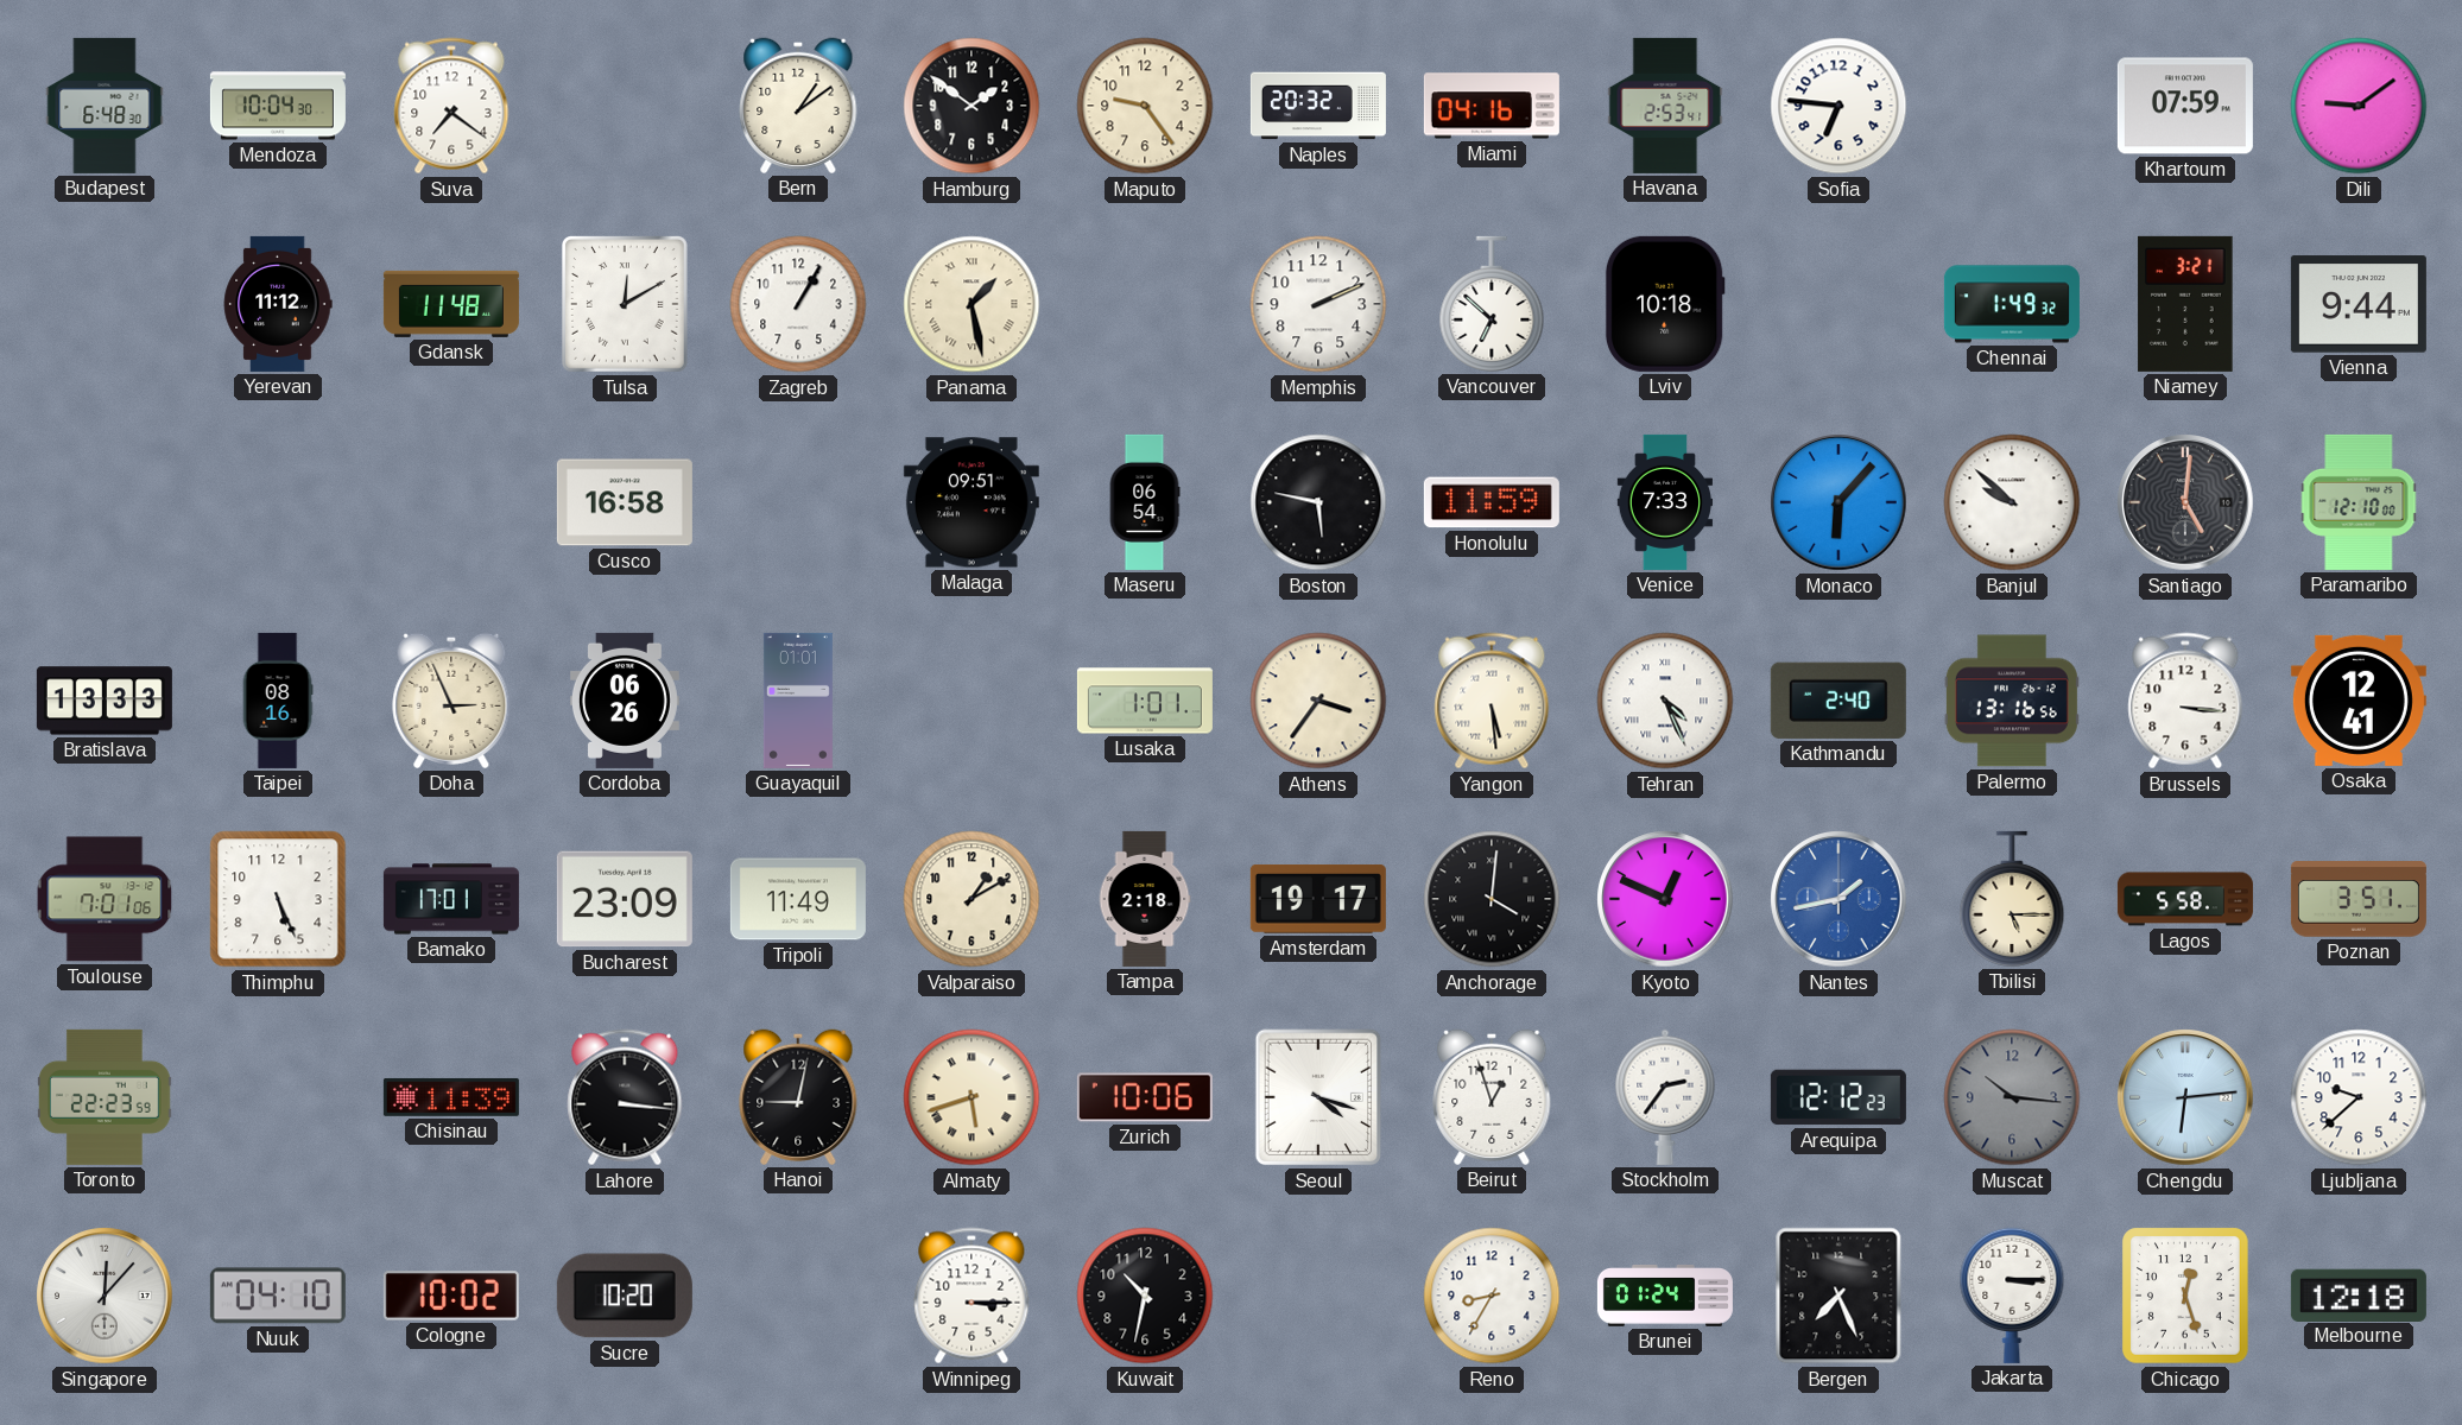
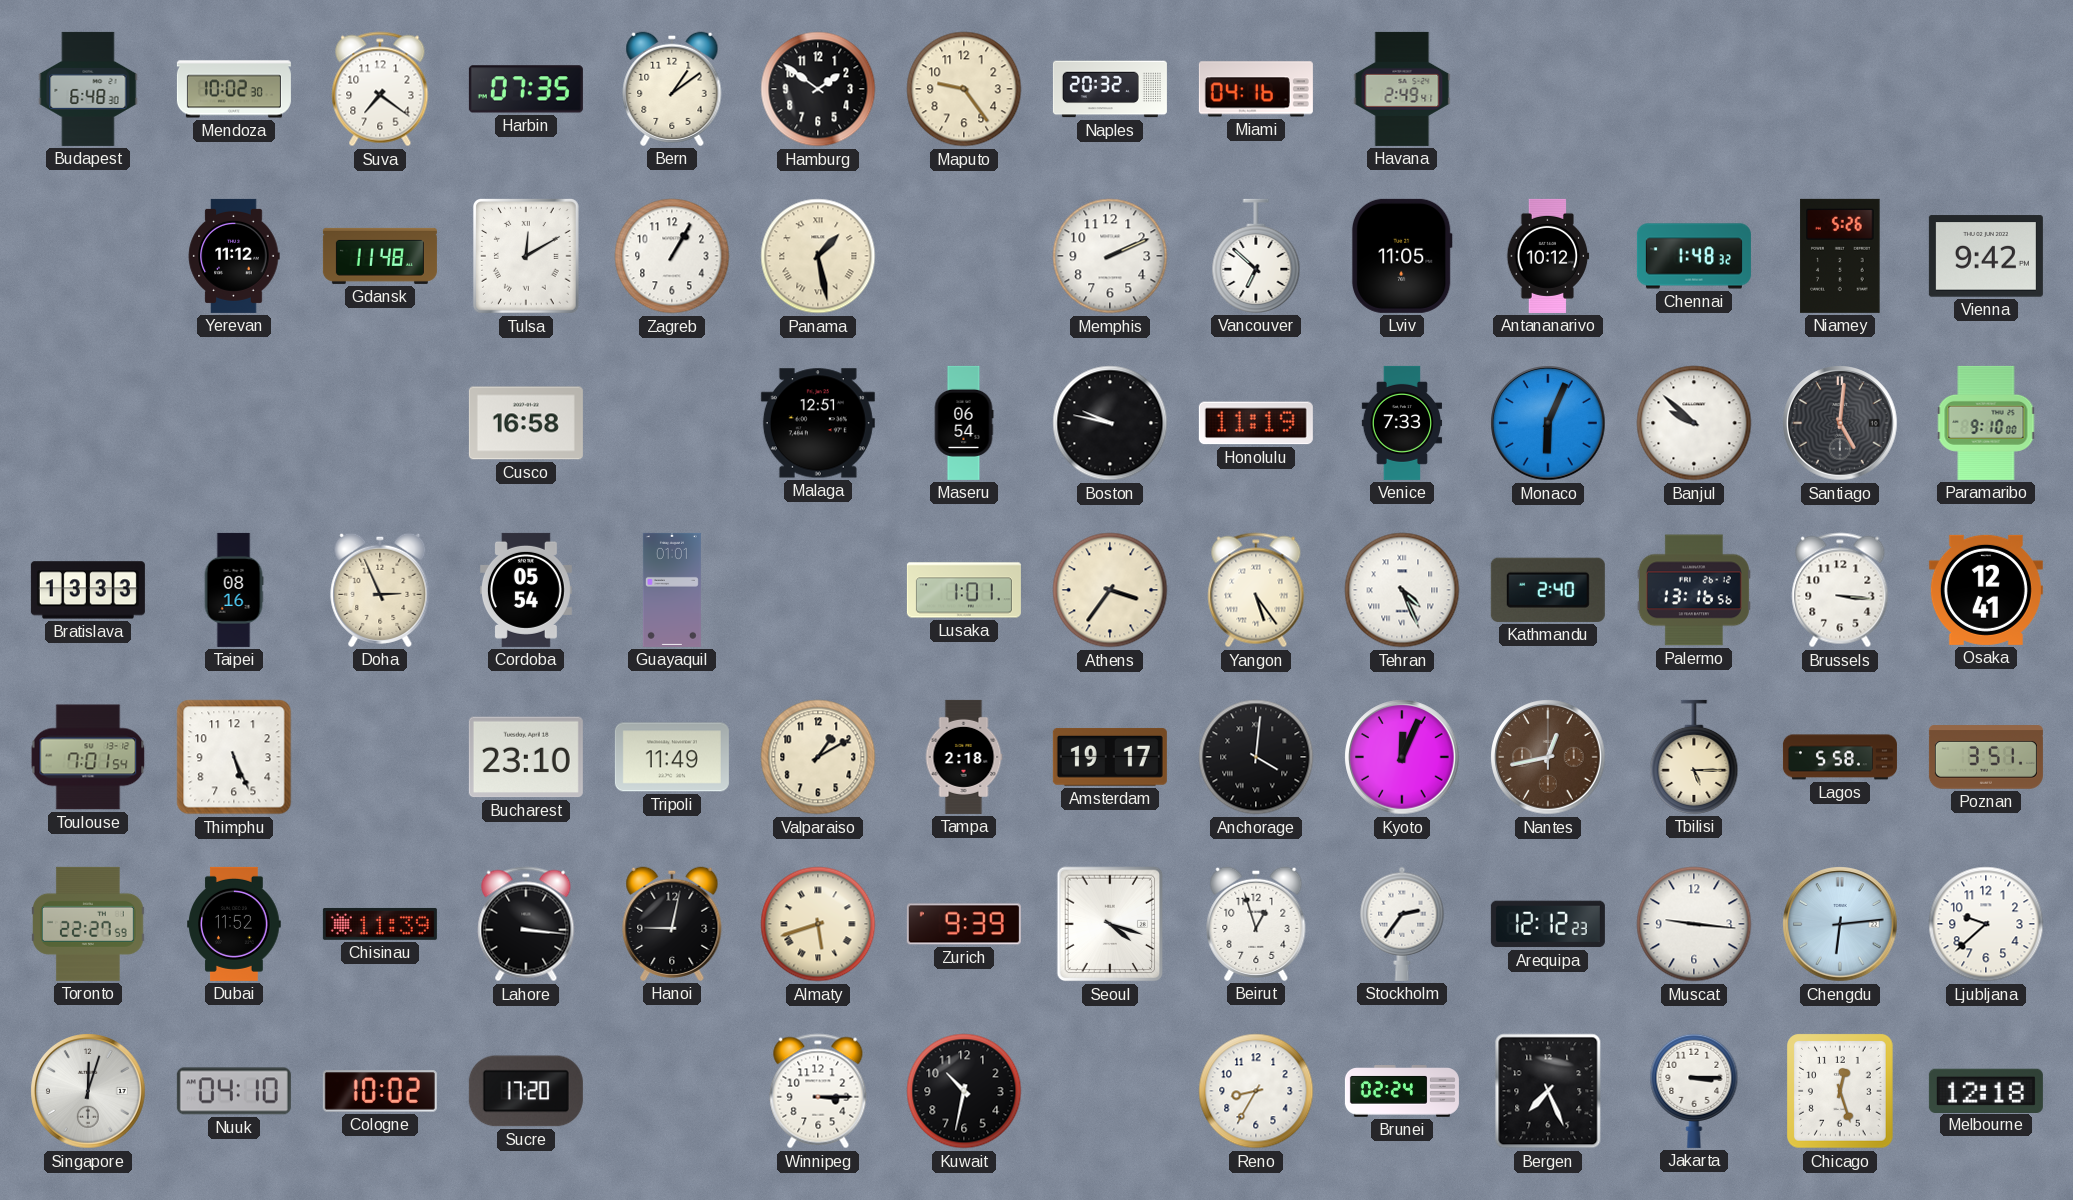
Mendoza: 10:04 -> 10:02
Harbin: none -> 07:35
Havana: 2:53 -> 2:49
Sofia: 6:46 -> none
Khartoum: 07:59 -> none
Dili: 9:09 -> none
Lviv: 10:18 -> 11:05
Antananarivo: none -> 10:12
Chennai: 1:49 -> 1:48
Niamey: 3:21 -> 5:26
Vienna: 9:44 -> 9:42
Malaga: 09:51 -> 12:51
Boston: 5:47 -> 9:47
Honolulu: 11:59 -> 11:19
Monaco: 6:07 -> 6:04
Paramaribo: 12:10 -> 9:10
Cordoba: 06:26 -> 05:54
Yangon: 5:29 -> 5:24
Toulouse: 7:01:06 -> 7:01:54
Bamako: 17:01 -> none
Bucharest: 23:09 -> 23:10
Kyoto: 12:49 -> 12:04
Nantes: 1:43 -> 12:43
Nantes dial: blue -> brown
Toronto: 22:23 -> 22:27
Dubai: none -> 11:52
Zurich: 10:06 -> 9:39
Muscat: 10:16 -> 9:16
Muscat dial: grey -> white
Singapore: 12:07 -> 12:03
Sucre: 10:20 -> 17:20
Brunei: 01:24 -> 02:24
